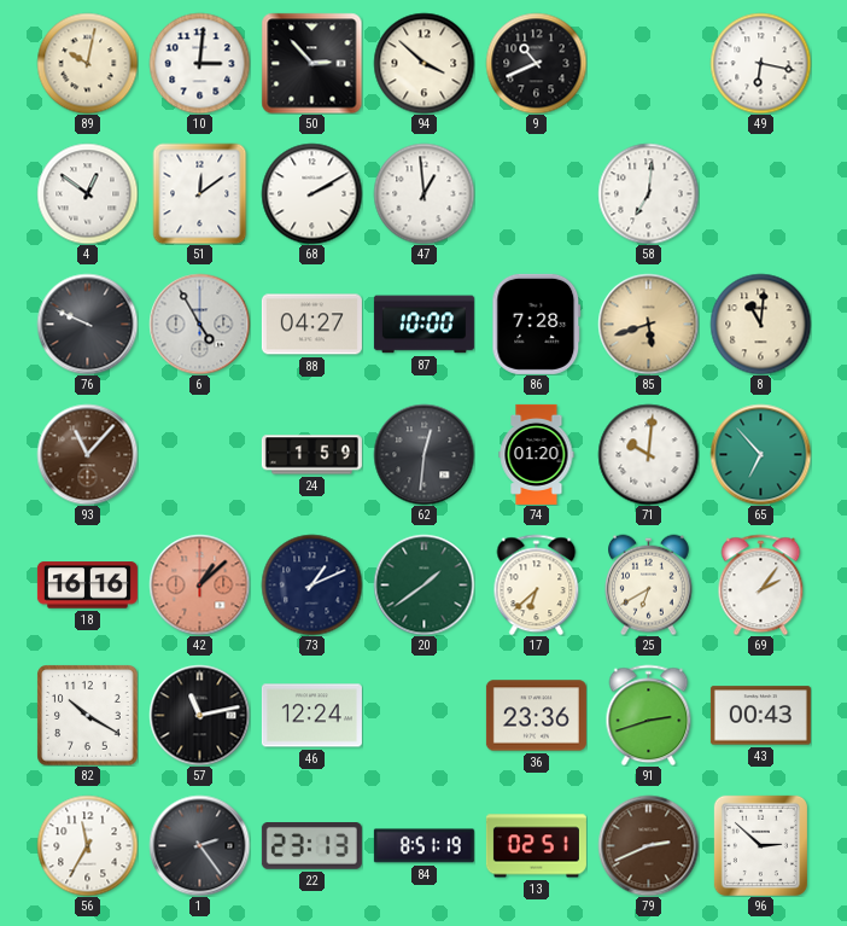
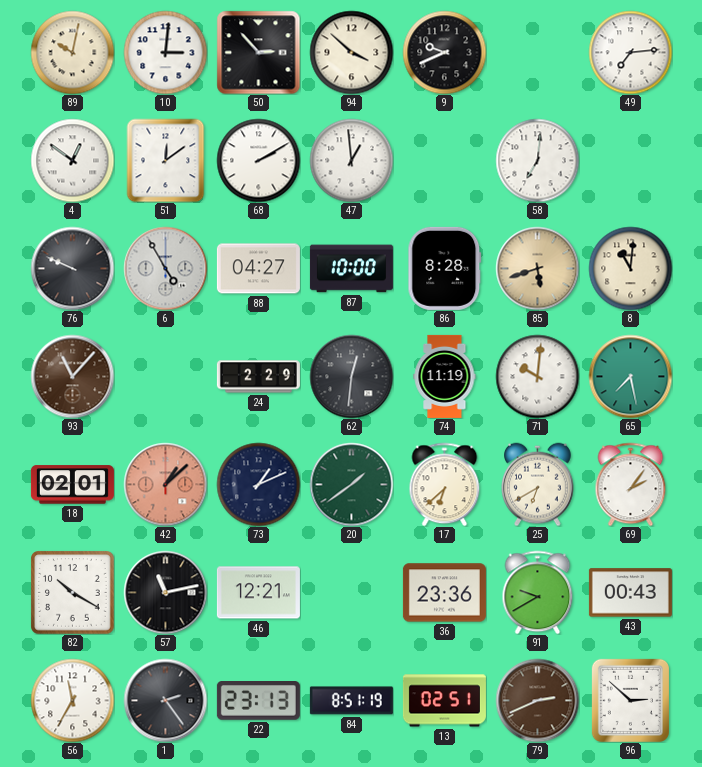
9: 10:41 -> 9:41
49: 6:17 -> 7:14
86: 7:28 -> 8:28
24: 1:59 -> 2:29
74: 01:20 -> 11:19
65: 6:53 -> 7:28
18: 16:16 -> 02:01
46: 12:24 -> 12:21
91: 2:42 -> 9:40
